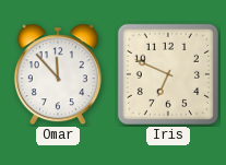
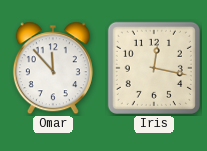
Iris: 6:49 -> 12:17
